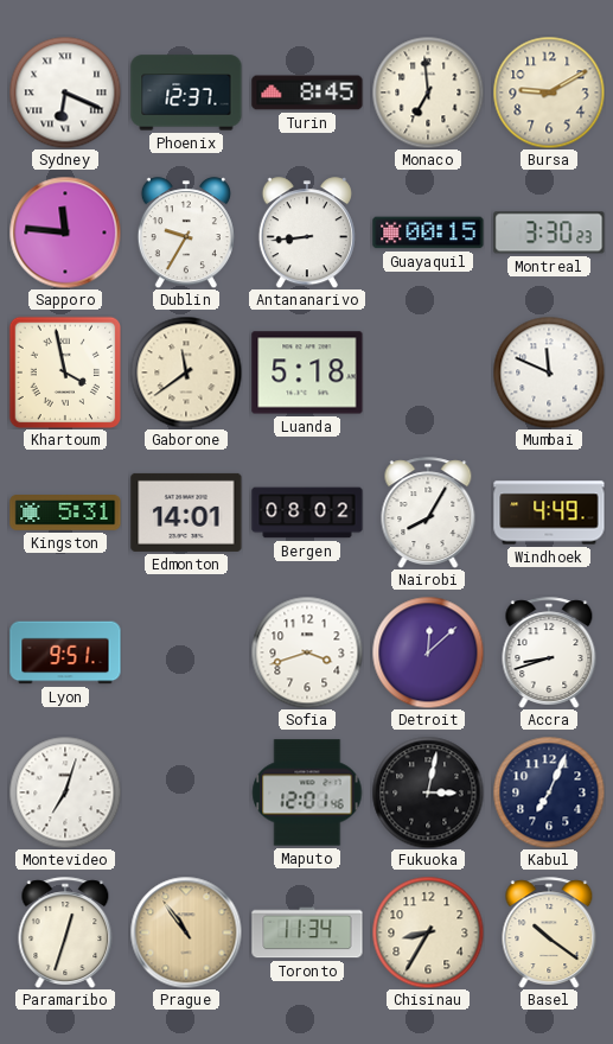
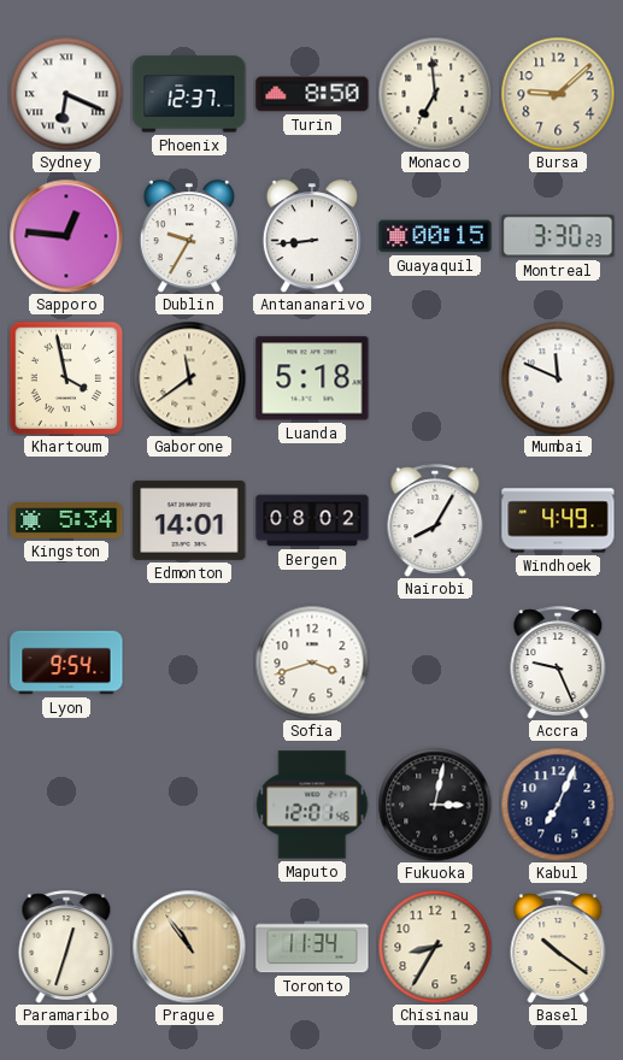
Turin: 8:45 -> 8:50
Bursa: 9:10 -> 9:08
Sapporo: 11:46 -> 12:46
Kingston: 5:31 -> 5:34
Lyon: 9:51 -> 9:54
Detroit: 12:08 -> none
Accra: 8:42 -> 9:26
Montevideo: 7:03 -> none
